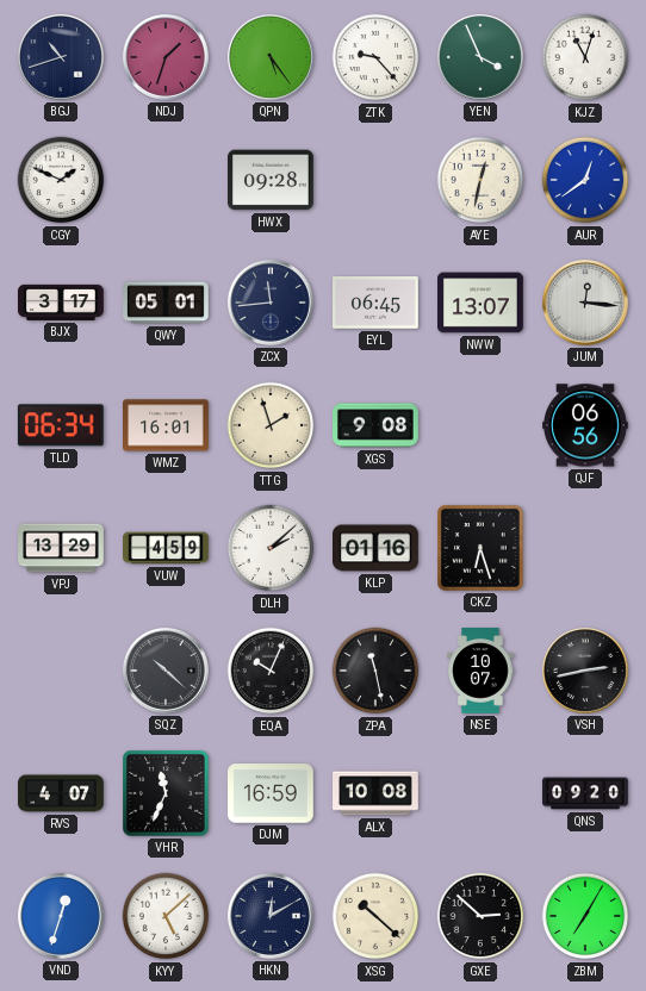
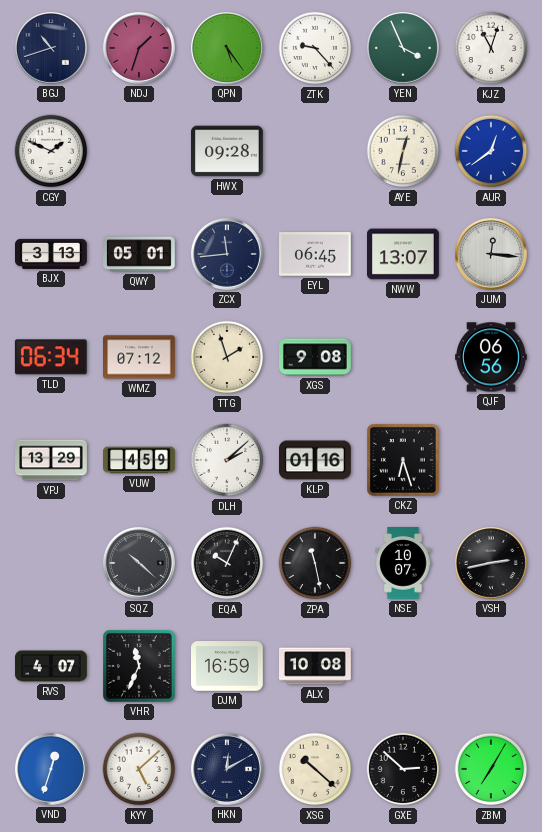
BJX: 3:17 -> 3:13
WMZ: 16:01 -> 07:12
QNS: 09:20 -> none
